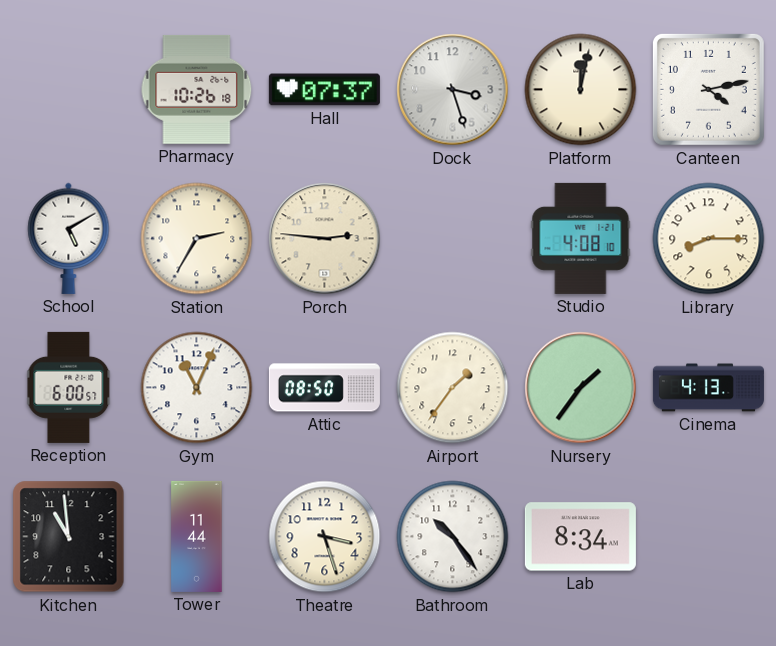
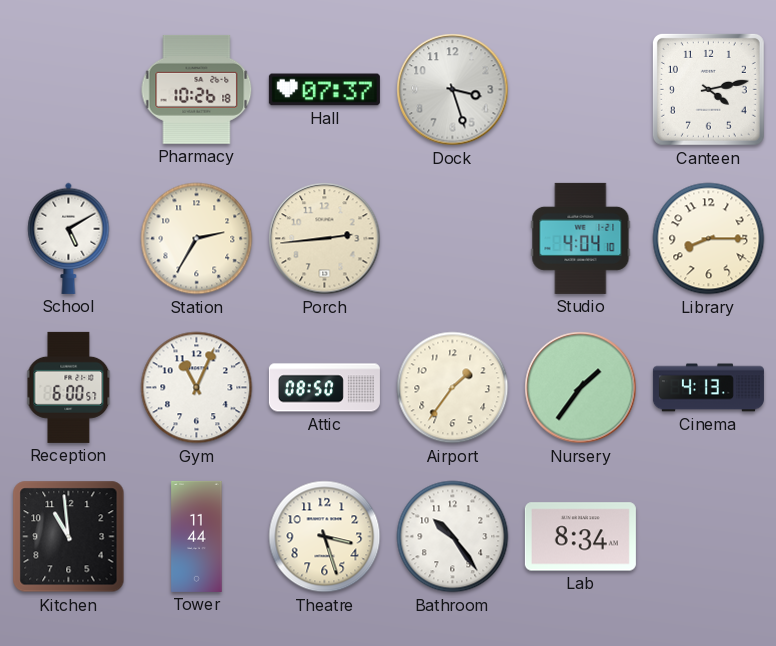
Platform: 12:02 -> none
Porch: 2:46 -> 2:44
Studio: 4:08 -> 4:04
